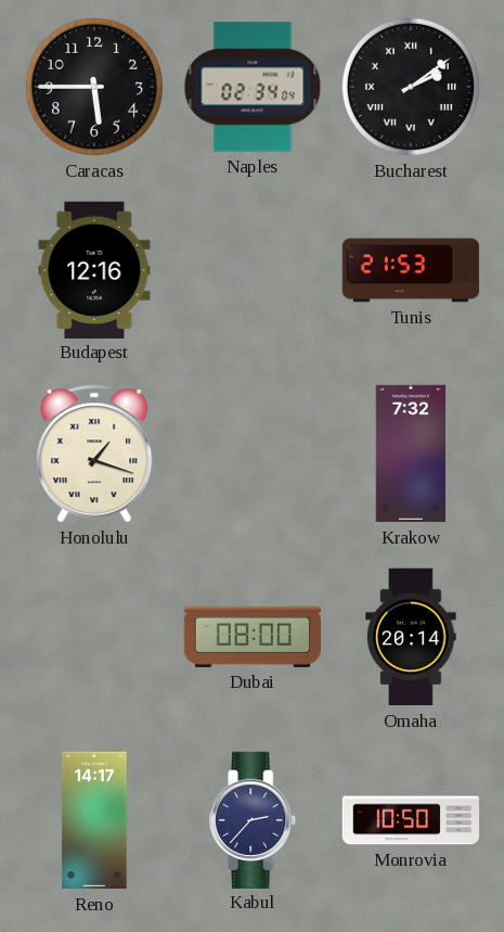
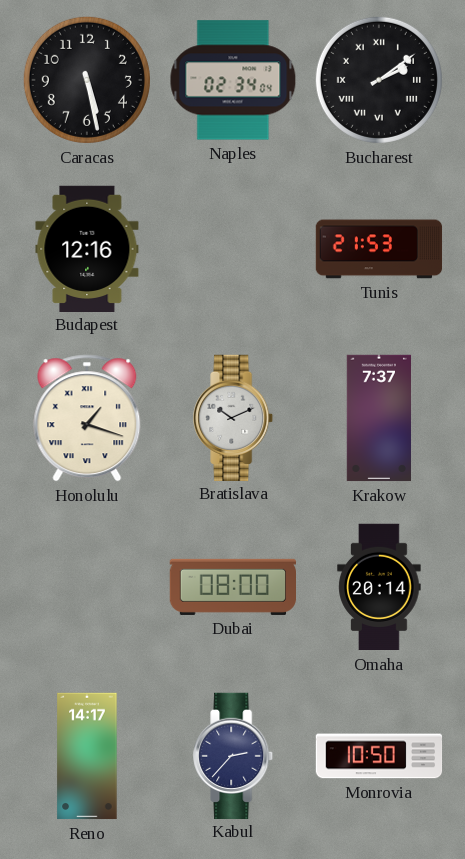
Caracas: 5:45 -> 5:28
Bratislava: none -> 10:11
Krakow: 7:32 -> 7:37
